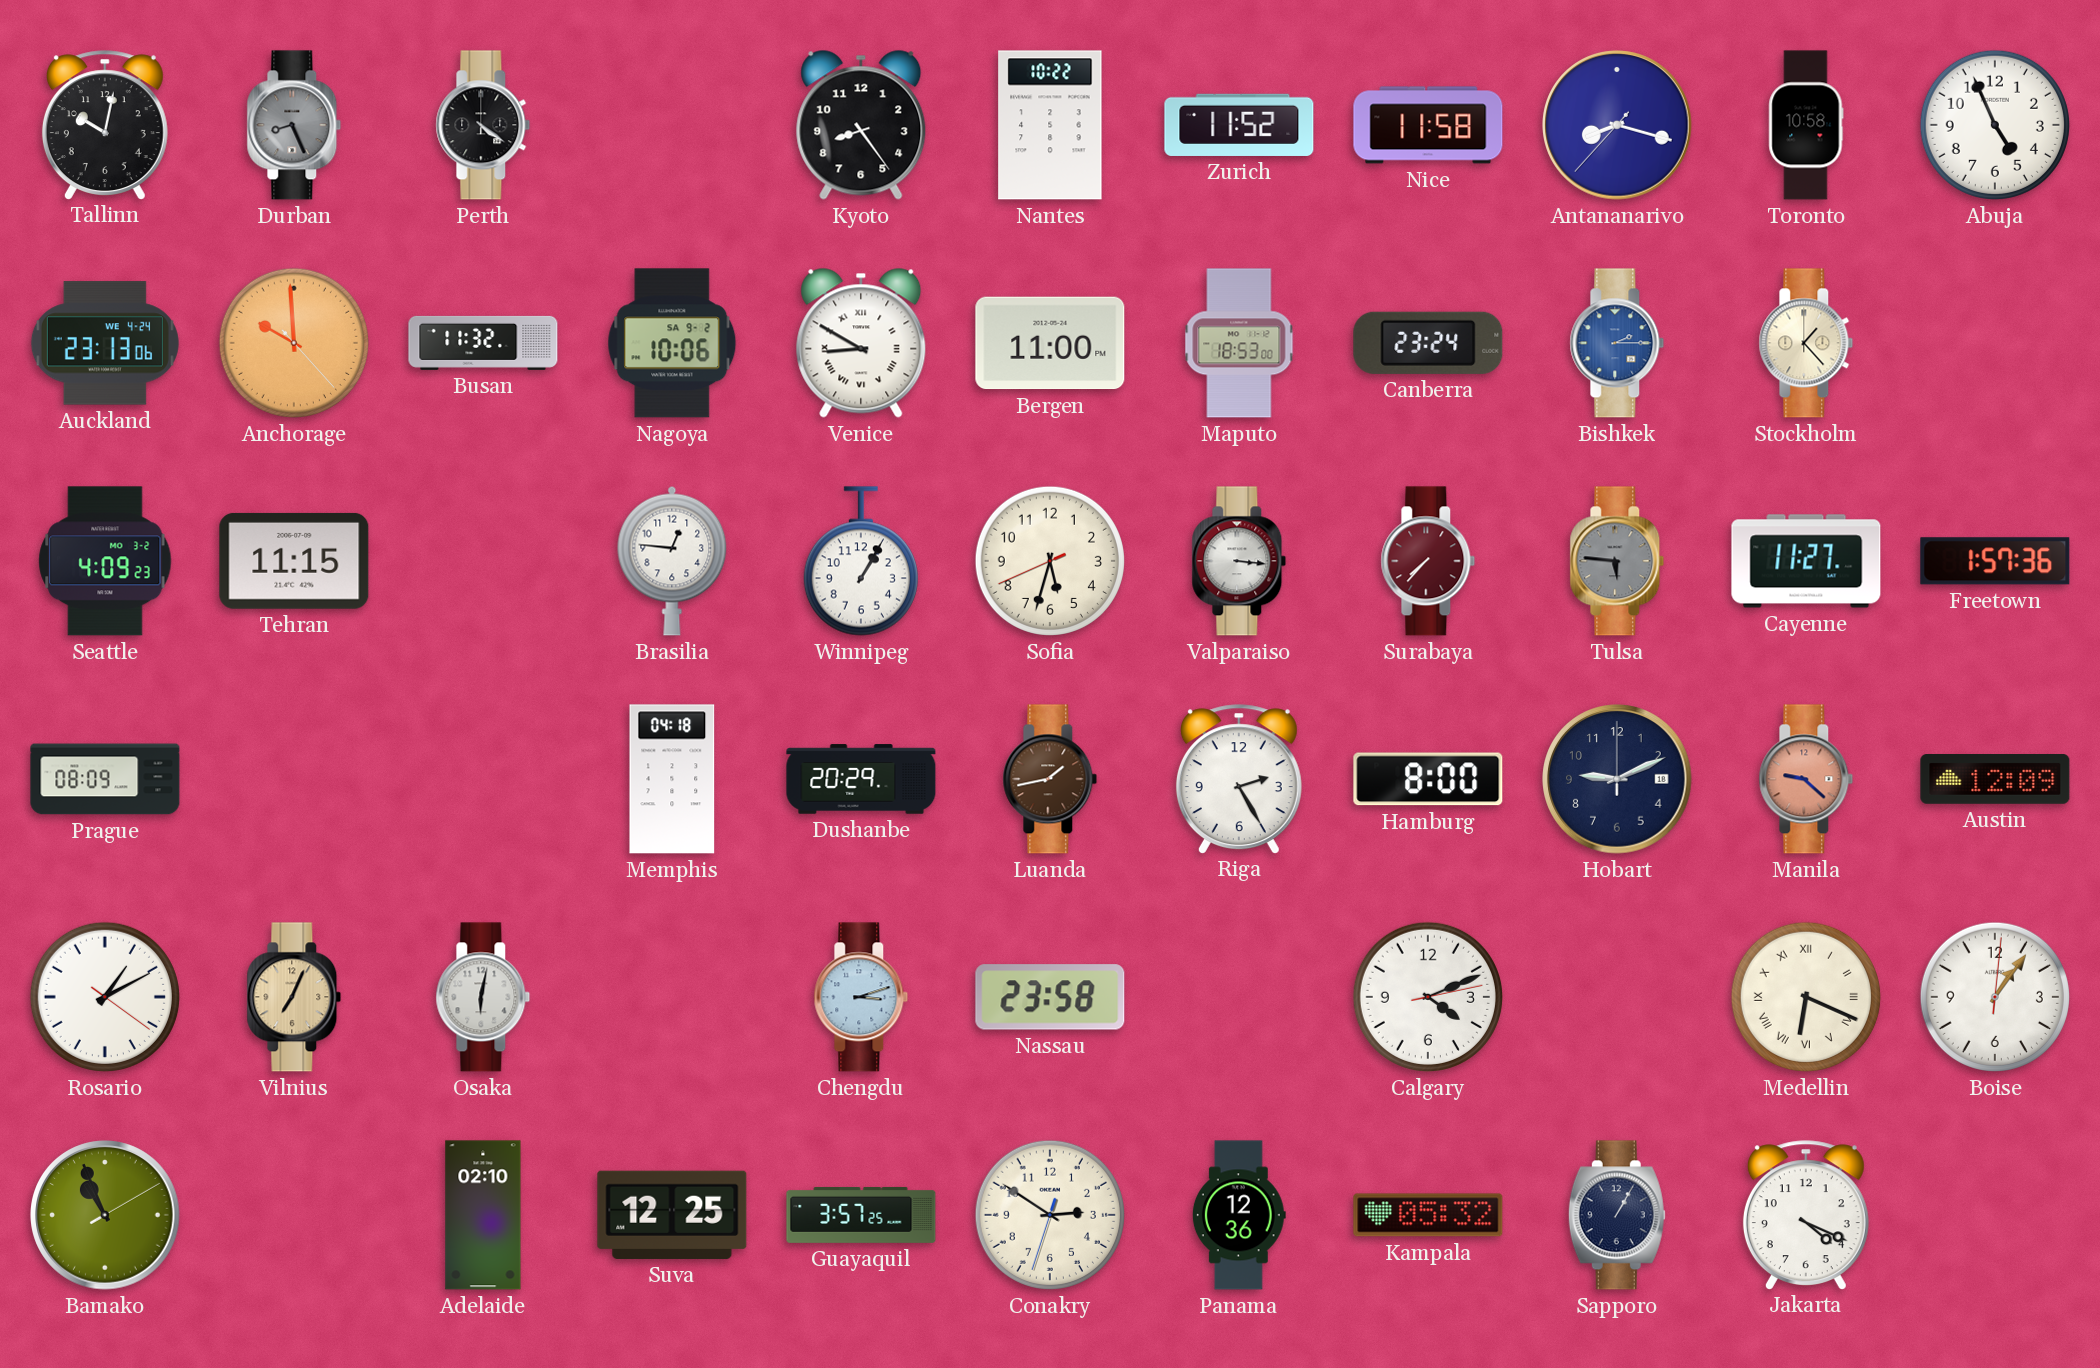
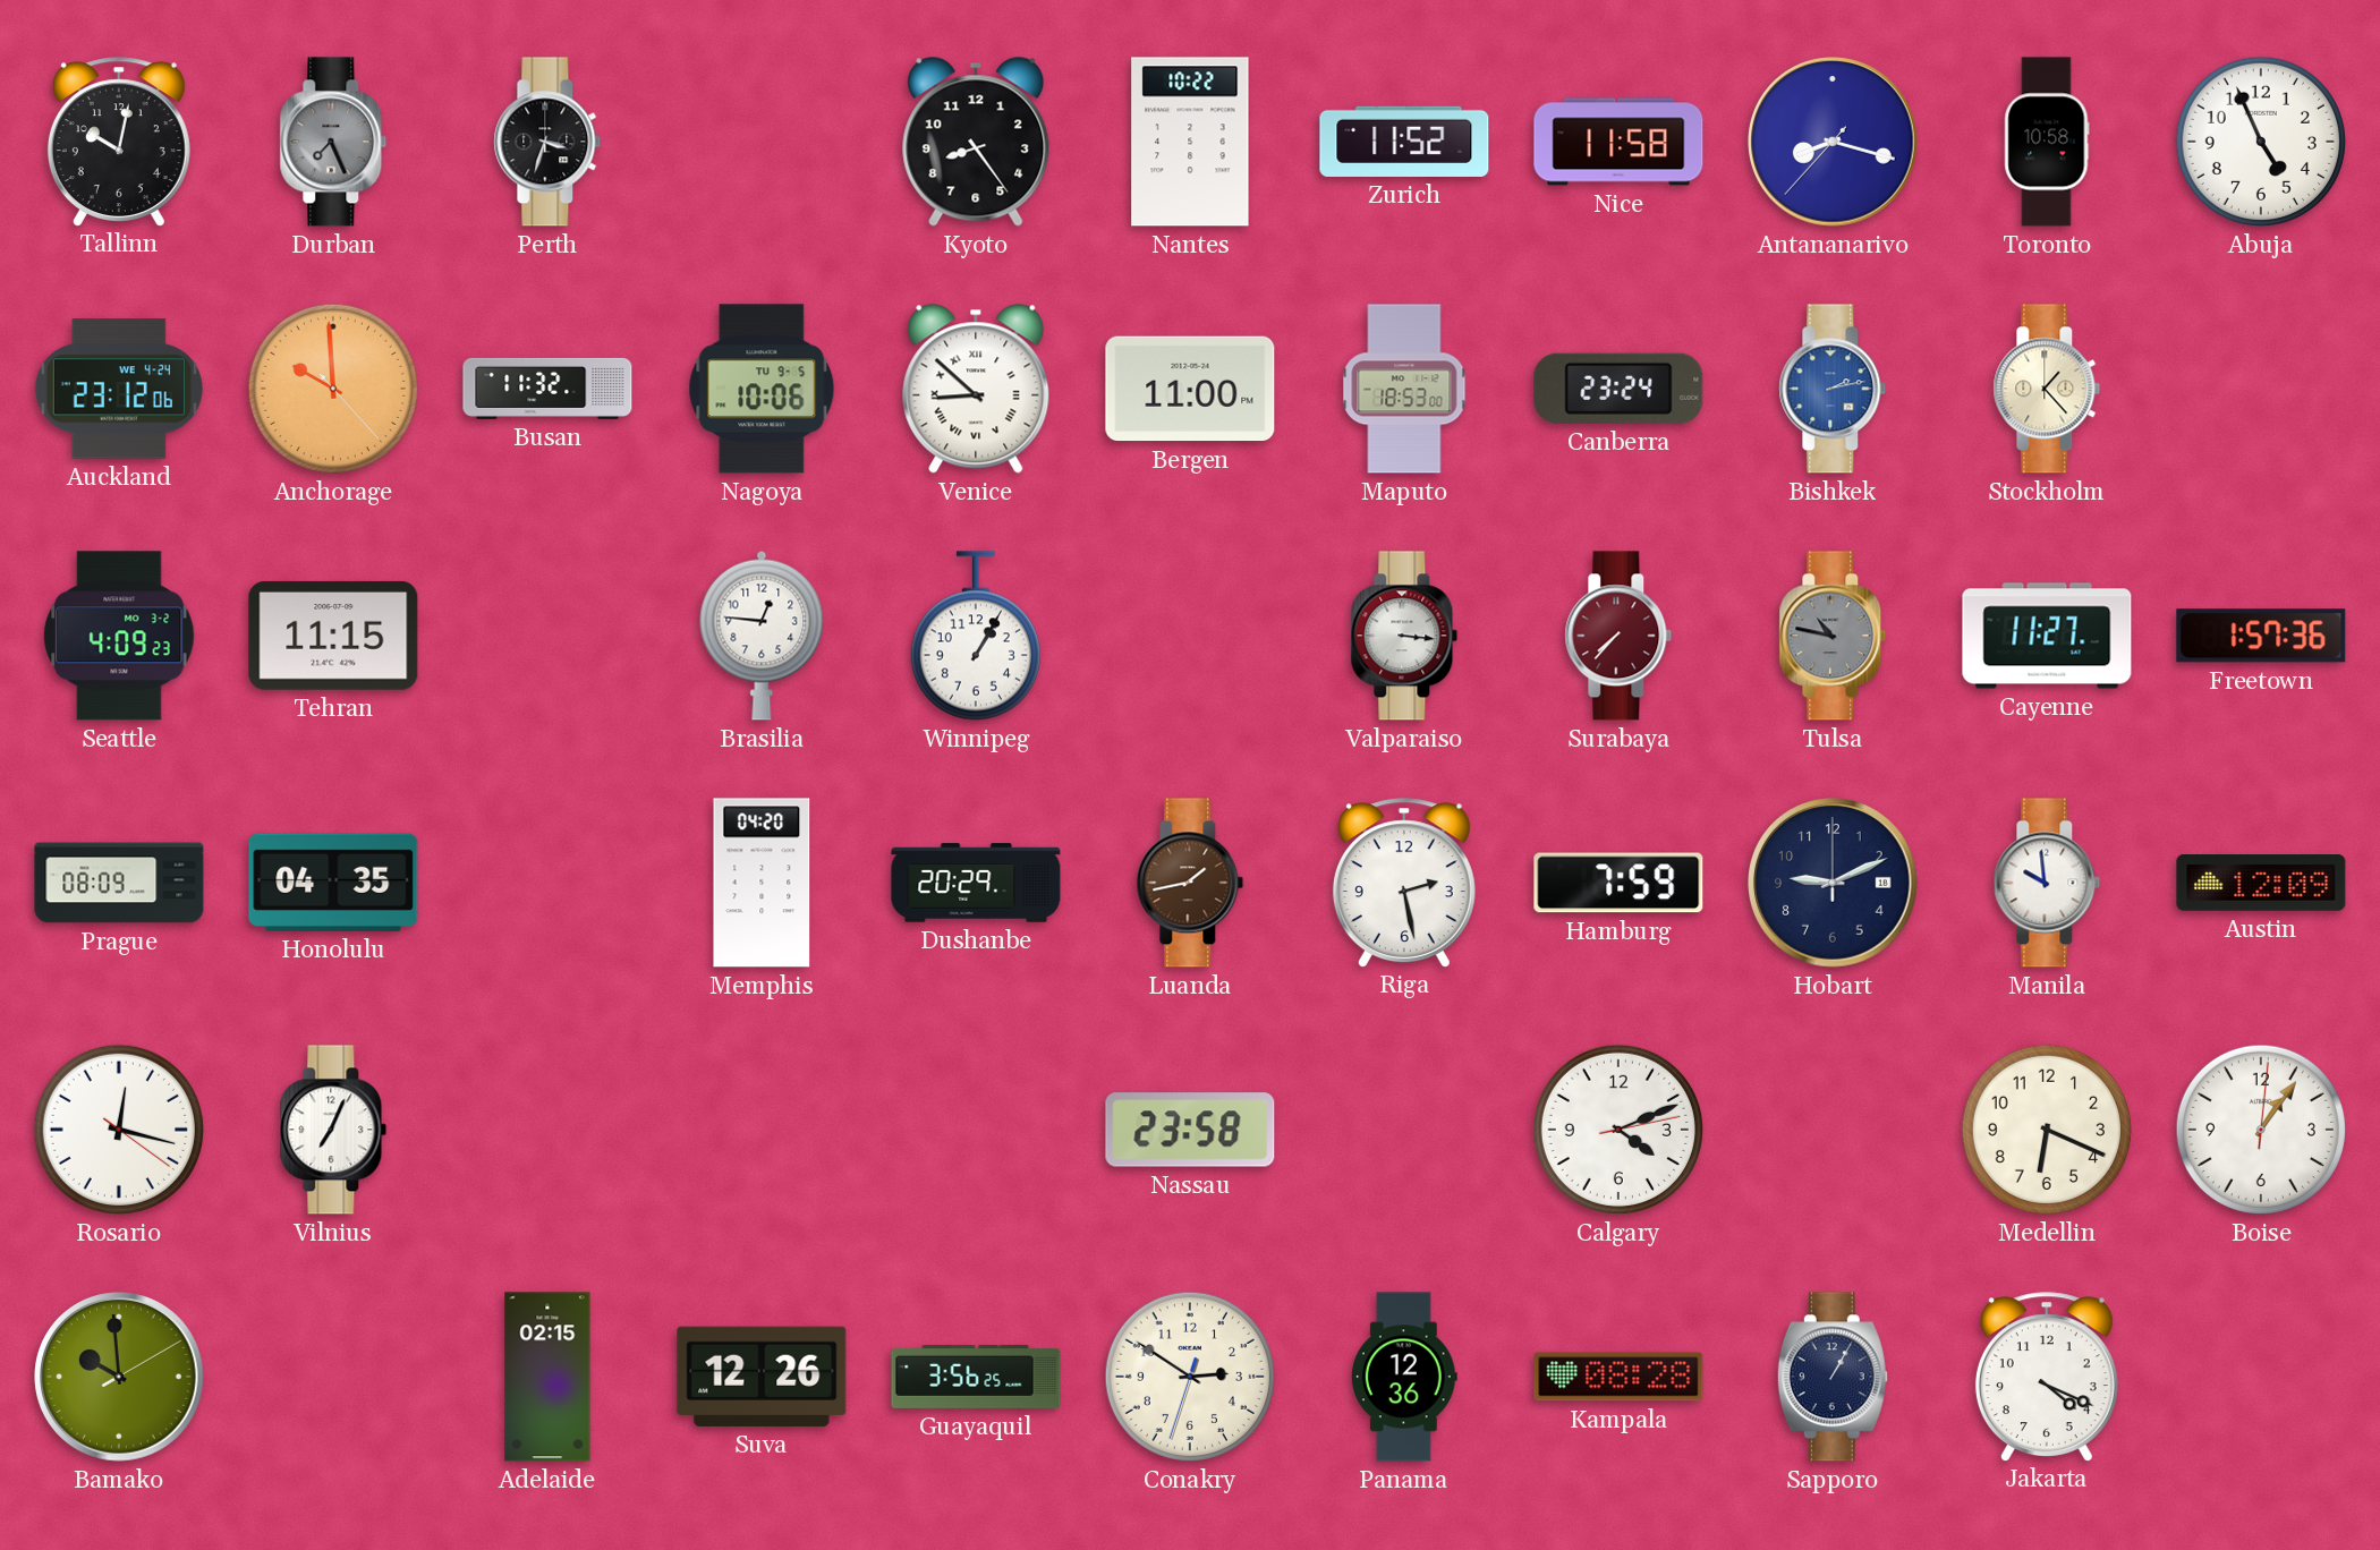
Durban: 8:26 -> 7:26
Perth: 4:21 -> 3:33
Auckland: 23:13 -> 23:12
Nagoya date: SA 9-2 -> TU 9-5
Venice: 8:50 -> 8:52
Bishkek: 2:15 -> 2:13
Sofia: 5:32 -> none
Tulsa: 5:46 -> 10:47
Honolulu: none -> 04:35
Memphis: 04:18 -> 04:20
Riga: 2:25 -> 2:28
Hamburg: 8:00 -> 7:59
Manila: 9:22 -> 9:59
Manila dial: salmon -> white
Rosario: 1:10 -> 12:17
Vilnius dial: champagne -> white
Osaka: 6:02 -> none
Chengdu: 3:12 -> none
Medellin numerals: Roman -> Arabic
Bamako: 10:56 -> 9:59
Adelaide: 02:10 -> 02:15
Suva: 12:25 -> 12:26
Guayaquil: 3:57 -> 3:56
Kampala: 05:32 -> 08:28
